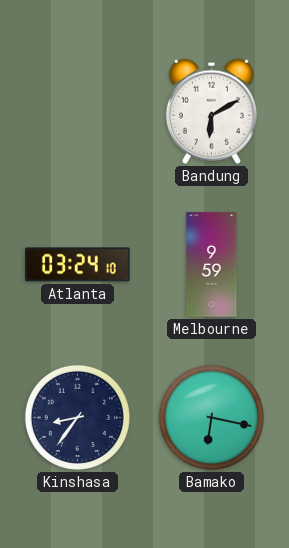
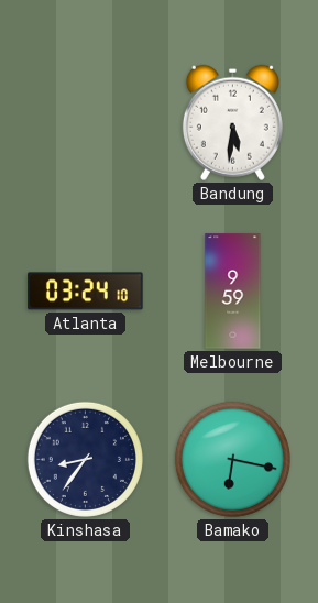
Bandung: 6:10 -> 5:31
